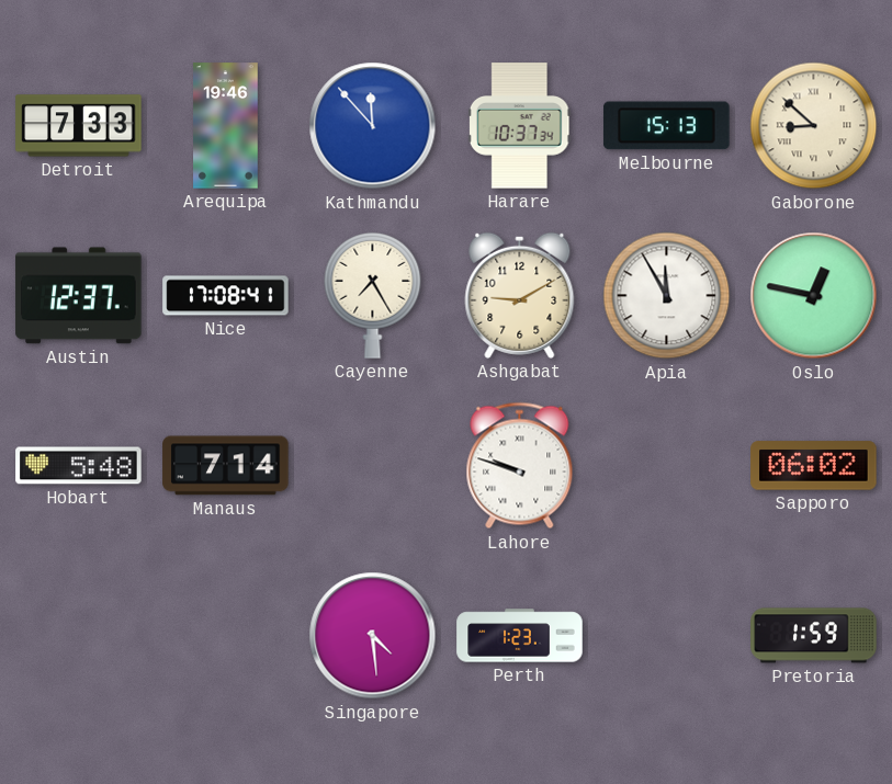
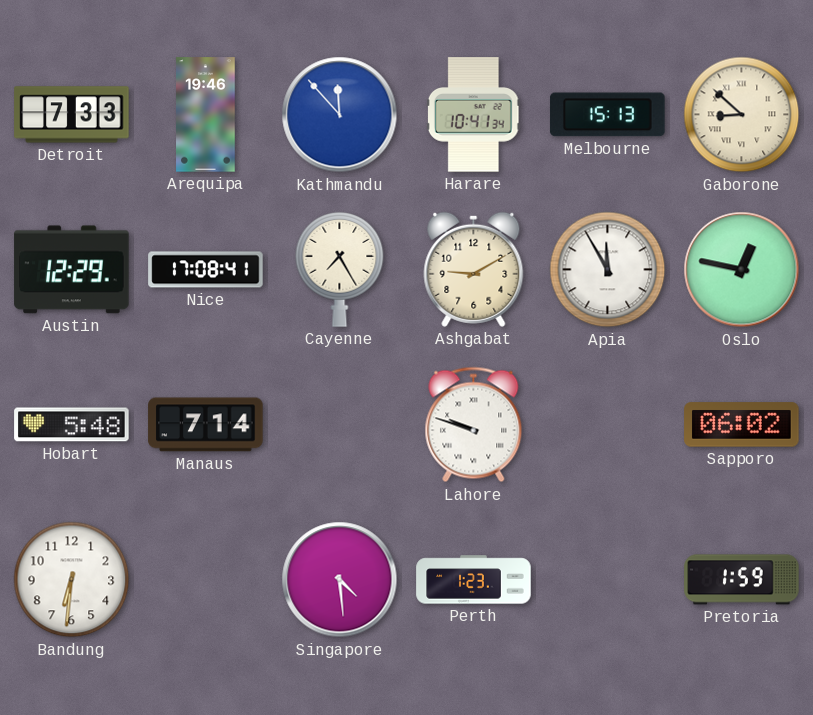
Harare: 10:37 -> 10:41
Austin: 12:37 -> 12:29
Bandung: none -> 6:31
